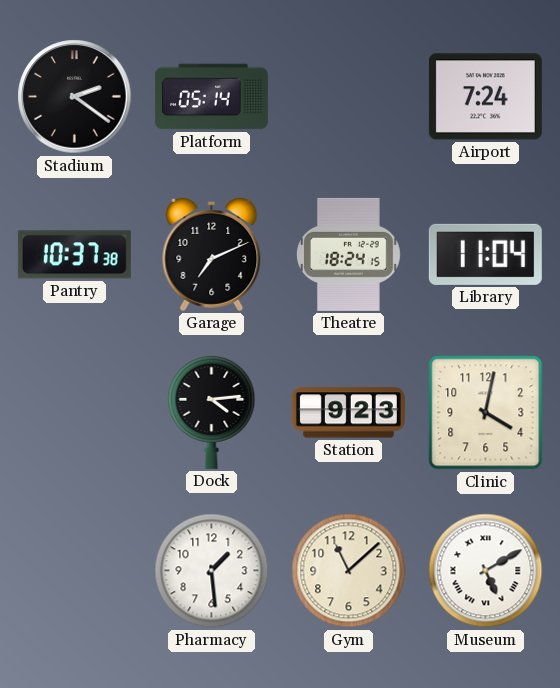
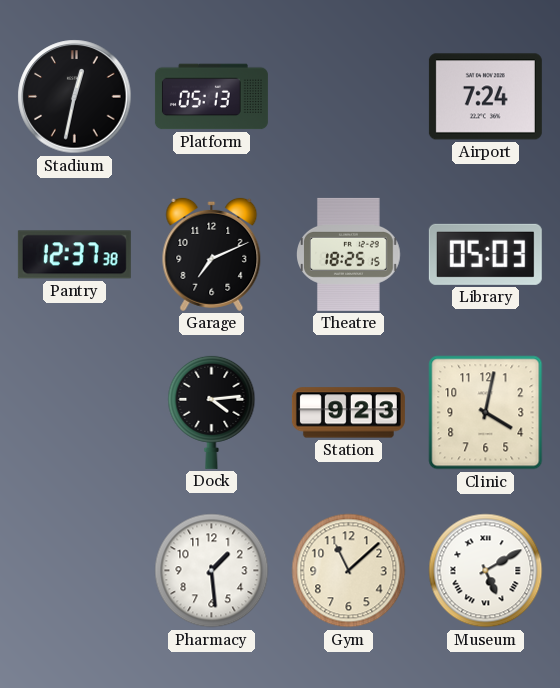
Stadium: 2:21 -> 12:32
Platform: 05:14 -> 05:13
Pantry: 10:37 -> 12:37
Theatre: 18:24 -> 18:25
Library: 11:04 -> 05:03
